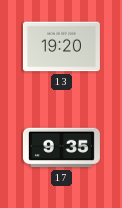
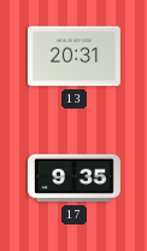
13: 19:20 -> 20:31
